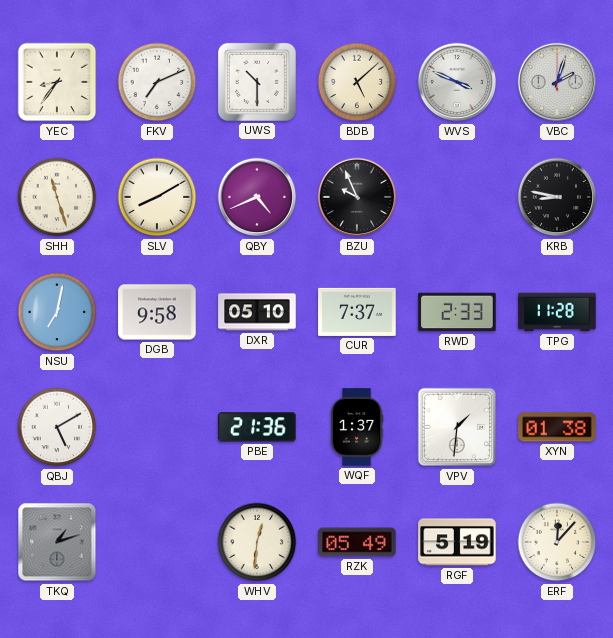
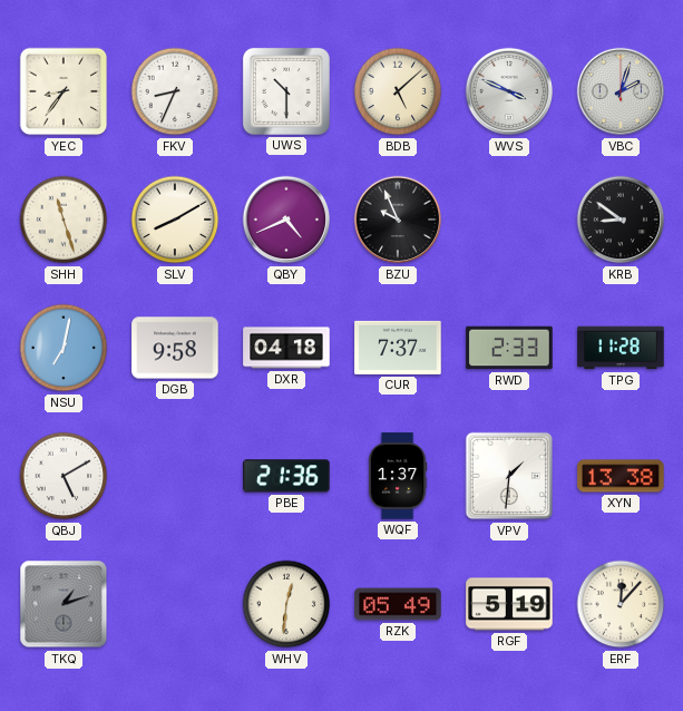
FKV: 7:11 -> 8:34
KRB: 8:47 -> 8:51
DXR: 05:10 -> 04:18
XYN: 01:38 -> 13:38
